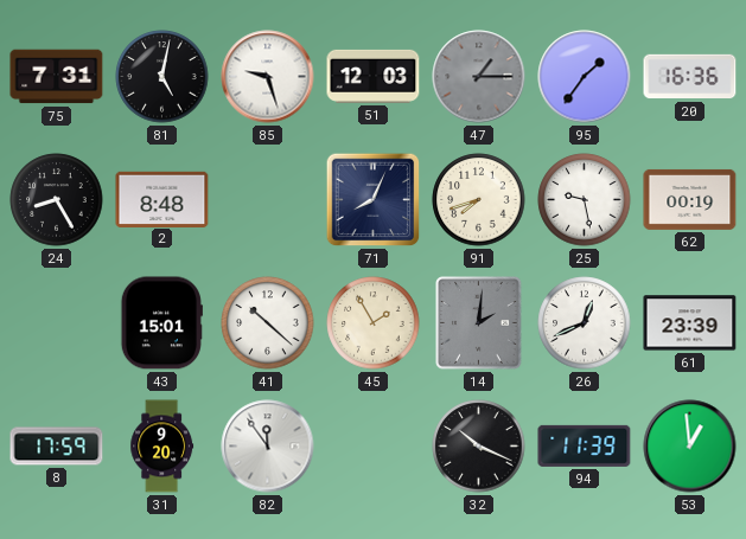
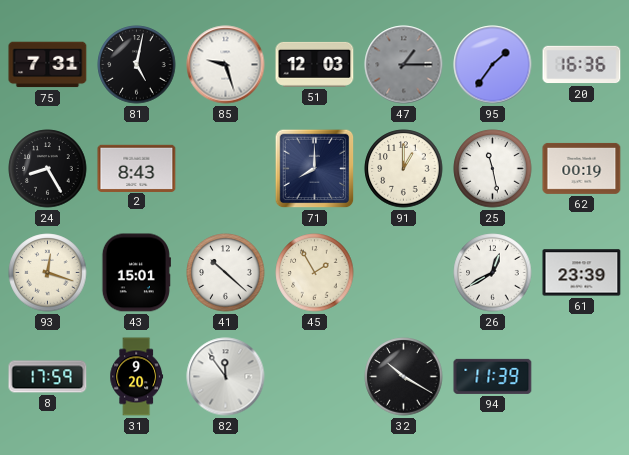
2: 8:48 -> 8:43
71: 8:04 -> 8:00
91: 7:42 -> 1:00
25: 9:28 -> 11:28
93: none -> 12:18
14: 2:01 -> none
26: 12:41 -> 12:40
32: 10:19 -> 10:20
53: 12:59 -> none
